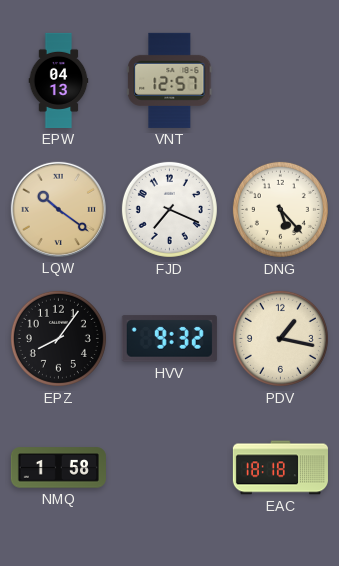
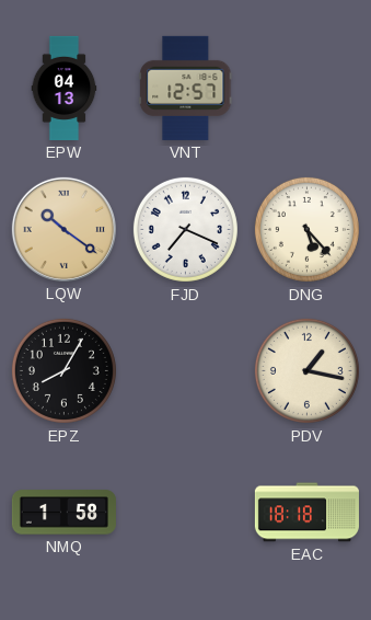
EPZ: 8:06 -> 8:05
HVV: 9:32 -> none
